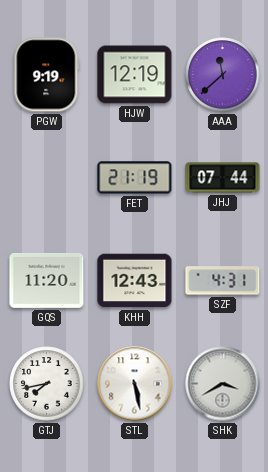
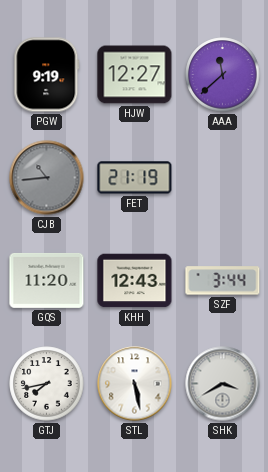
HJW: 12:19 -> 12:27
CJB: none -> 10:44
JHJ: 07:44 -> none
SZF: 4:31 -> 3:44
